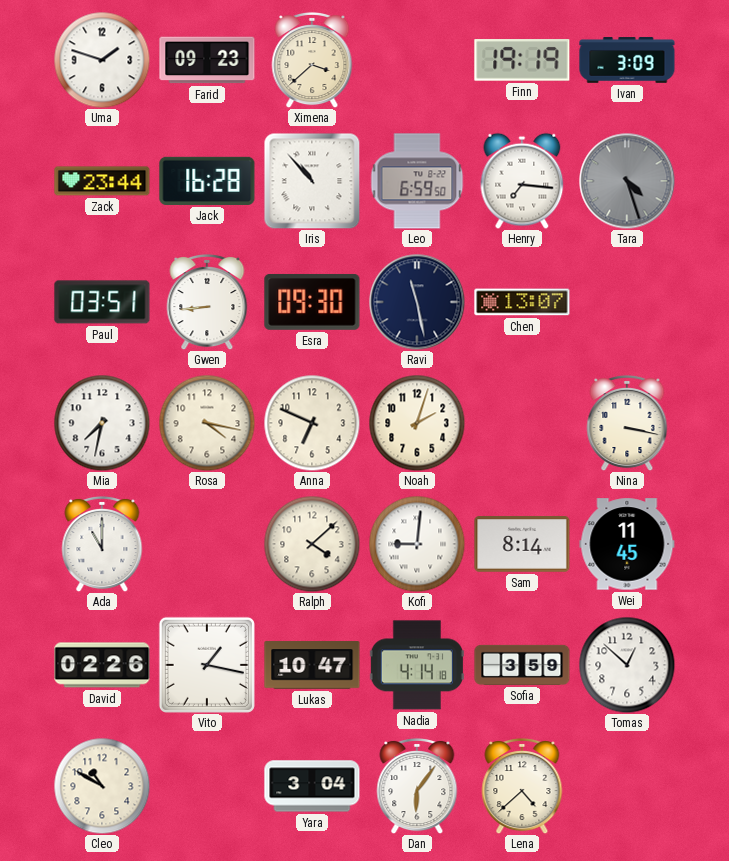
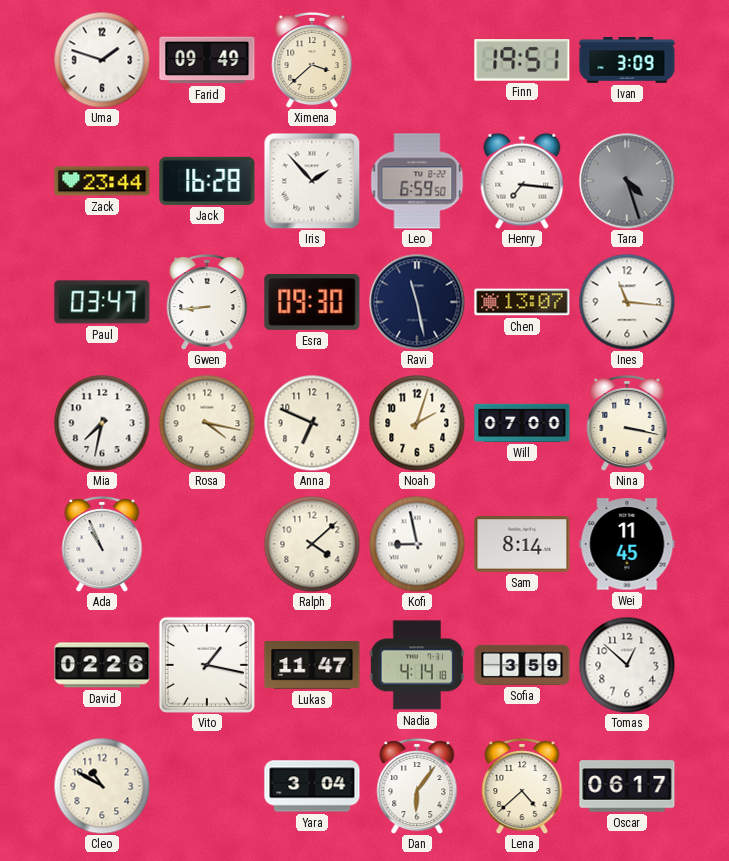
Farid: 09:23 -> 09:49
Finn: 19:19 -> 19:51
Iris: 10:53 -> 1:53
Paul: 03:51 -> 03:47
Ines: none -> 11:16
Will: none -> 07:00
Ada: 11:00 -> 10:56
Kofi: 9:01 -> 8:58
Lukas: 10:47 -> 11:47
Oscar: none -> 06:17
